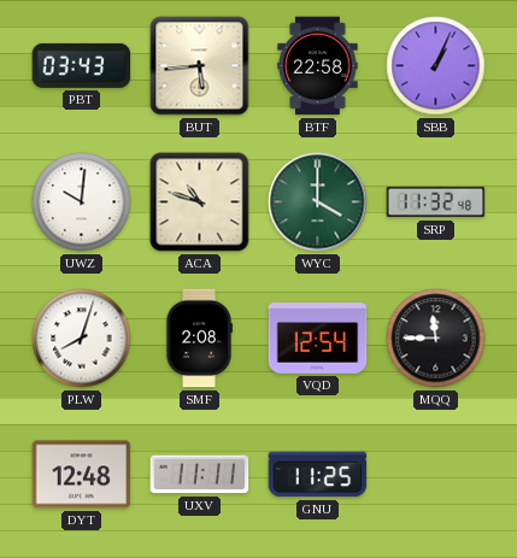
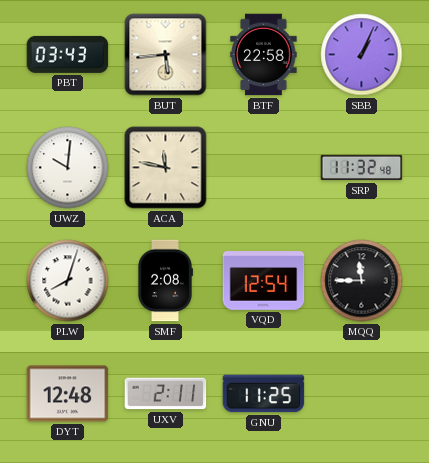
ACA: 10:48 -> 11:47
WYC: 4:00 -> none
UXV: 11:11 -> 2:11
